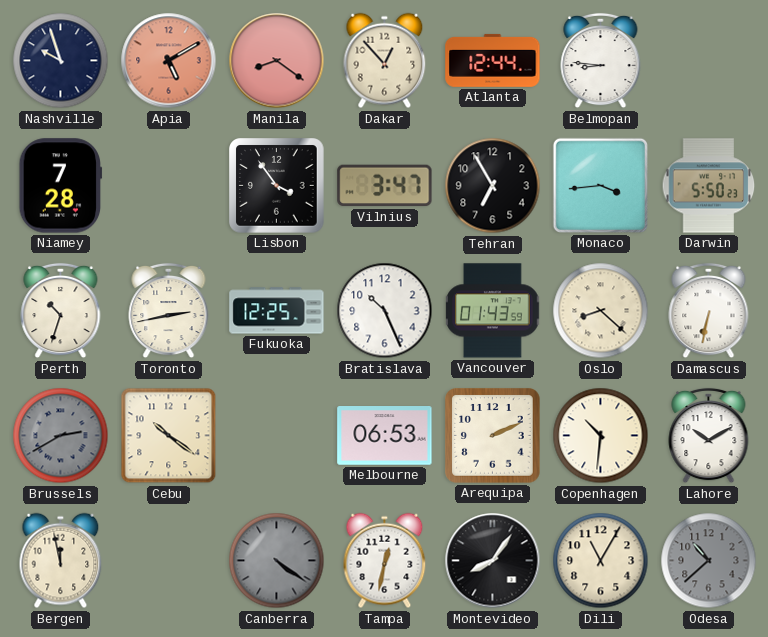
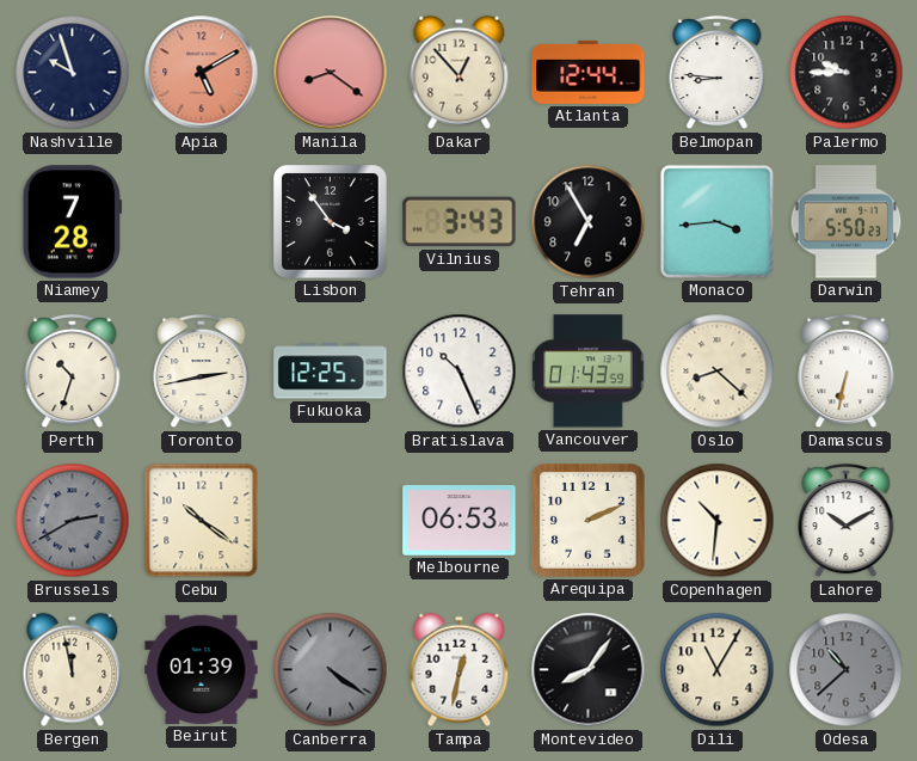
Palermo: none -> 9:45
Vilnius: 3:47 -> 3:43
Beirut: none -> 01:39
